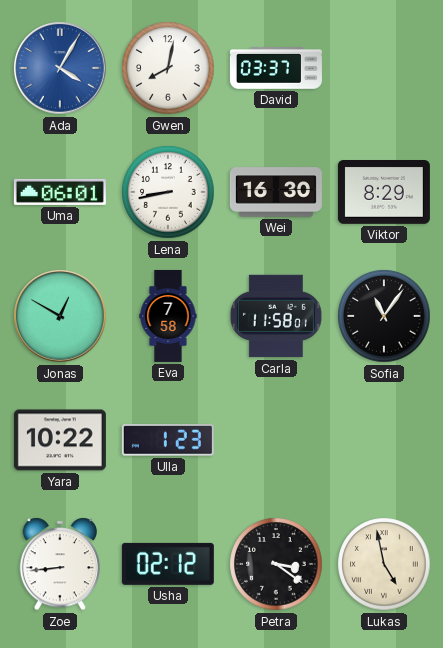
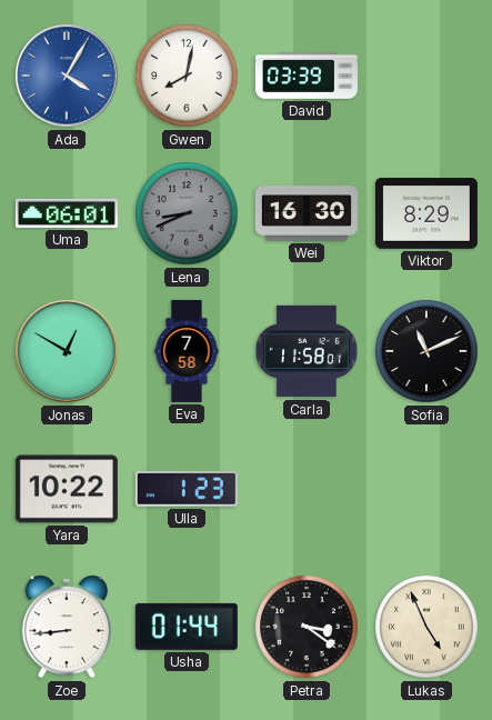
David: 03:37 -> 03:39
Lena: 8:43 -> 8:41
Lena dial: white -> grey
Sofia: 11:06 -> 11:11
Usha: 02:12 -> 01:44
Lukas: 4:58 -> 4:56
